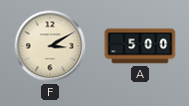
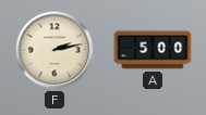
F: 3:10 -> 2:13
